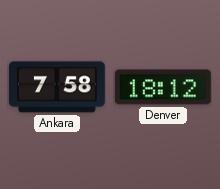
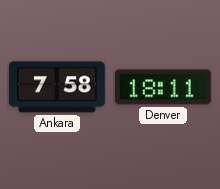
Denver: 18:12 -> 18:11
